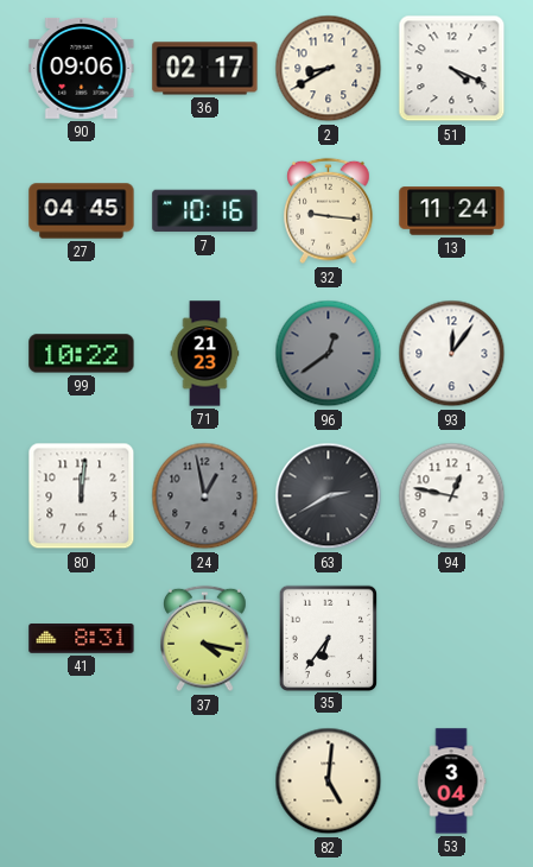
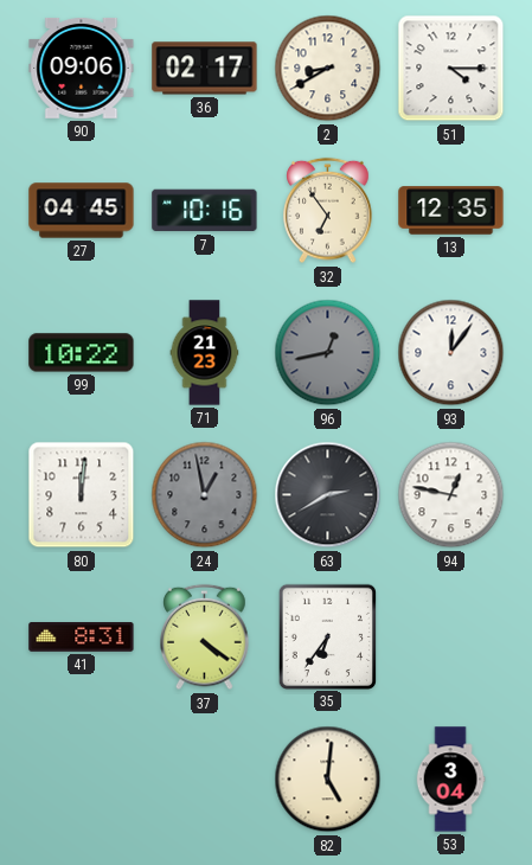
51: 4:19 -> 4:15
32: 9:16 -> 6:54
13: 11:24 -> 12:35
96: 12:39 -> 12:43
37: 4:17 -> 4:21
